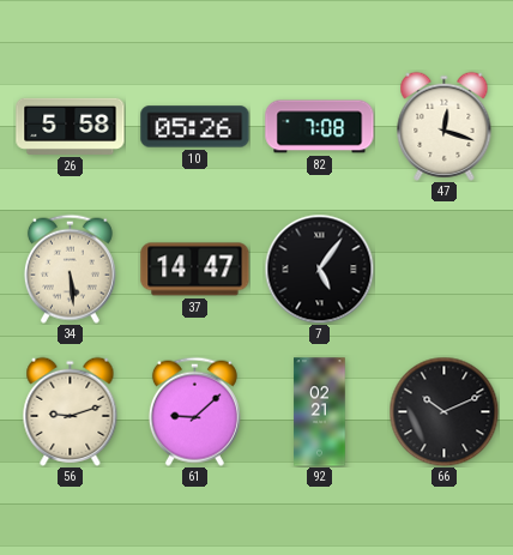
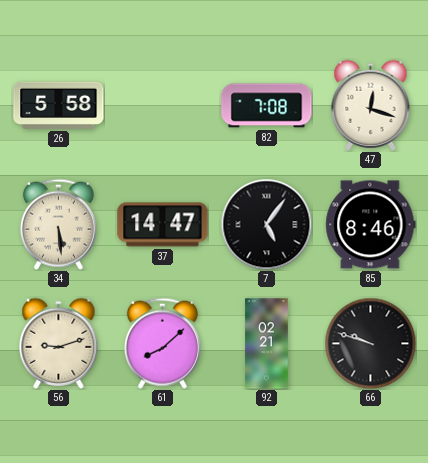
10: 05:26 -> none
85: none -> 8:46
61: 9:08 -> 8:08
66: 10:11 -> 9:48
